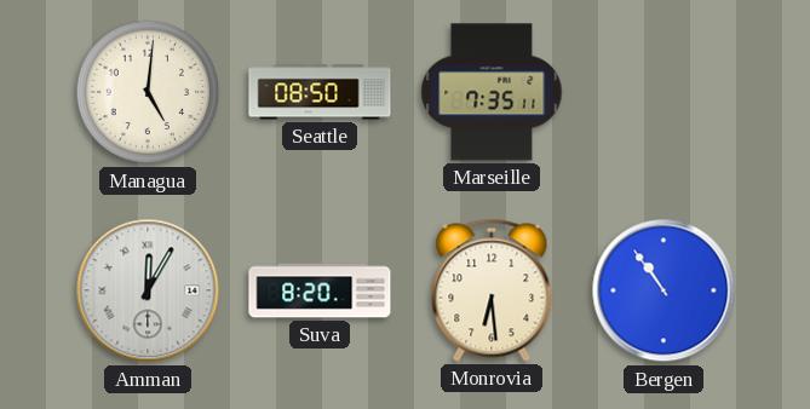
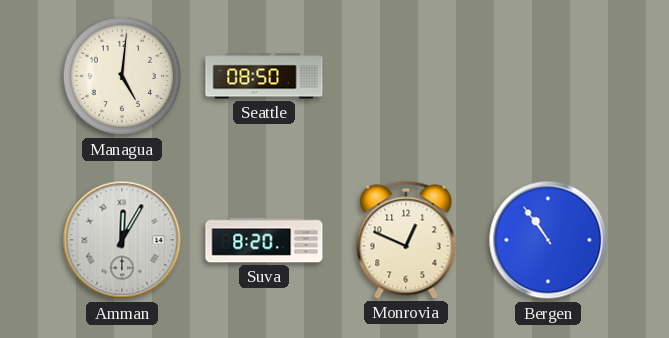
Marseille: 7:35 -> none
Monrovia: 6:29 -> 12:49
